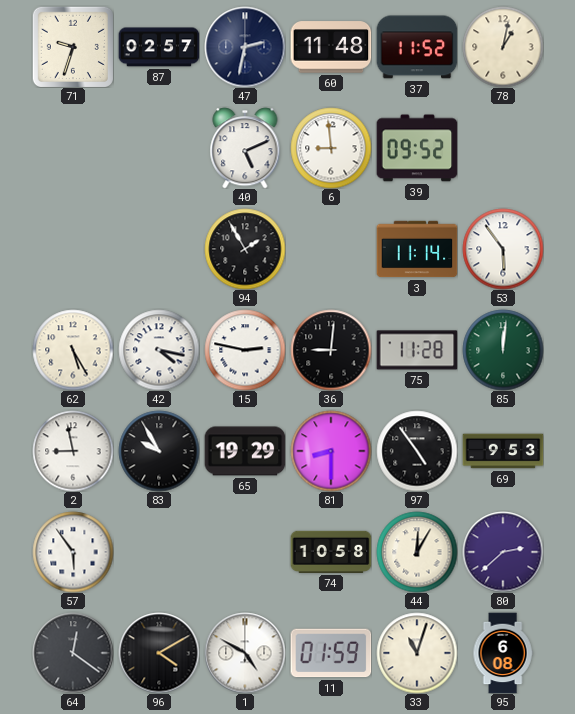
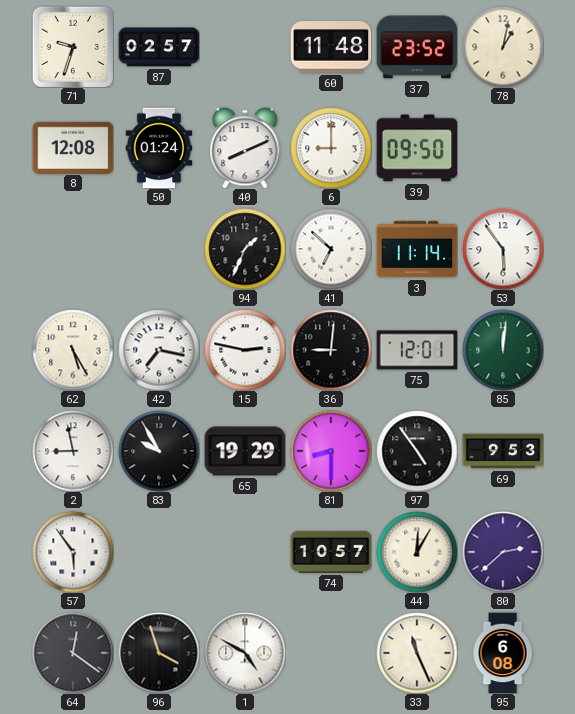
47: 2:32 -> none
37: 11:52 -> 23:52
8: none -> 12:08
50: none -> 01:24
40: 5:11 -> 8:11
6: 8:59 -> 9:00
39: 09:52 -> 09:50
94: 1:55 -> 1:34
41: none -> 6:52
42: 4:17 -> 7:17
75: 11:28 -> 12:01
74: 10:58 -> 10:57
96: 4:10 -> 3:57
11: 01:59 -> none
33: 11:03 -> 11:26
